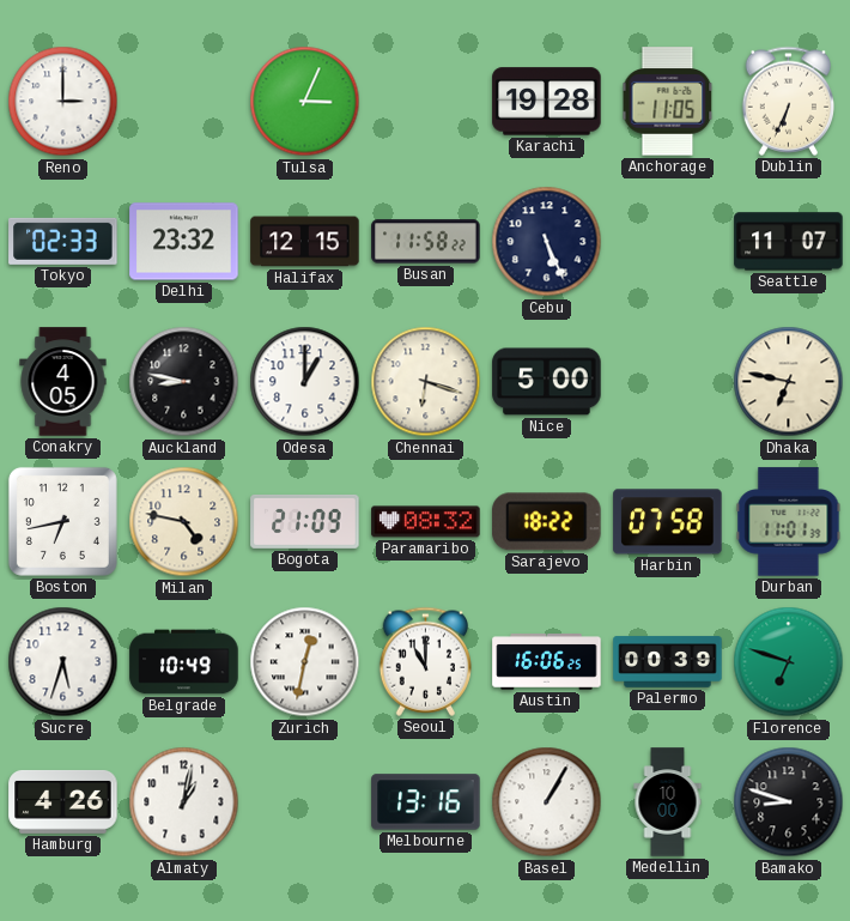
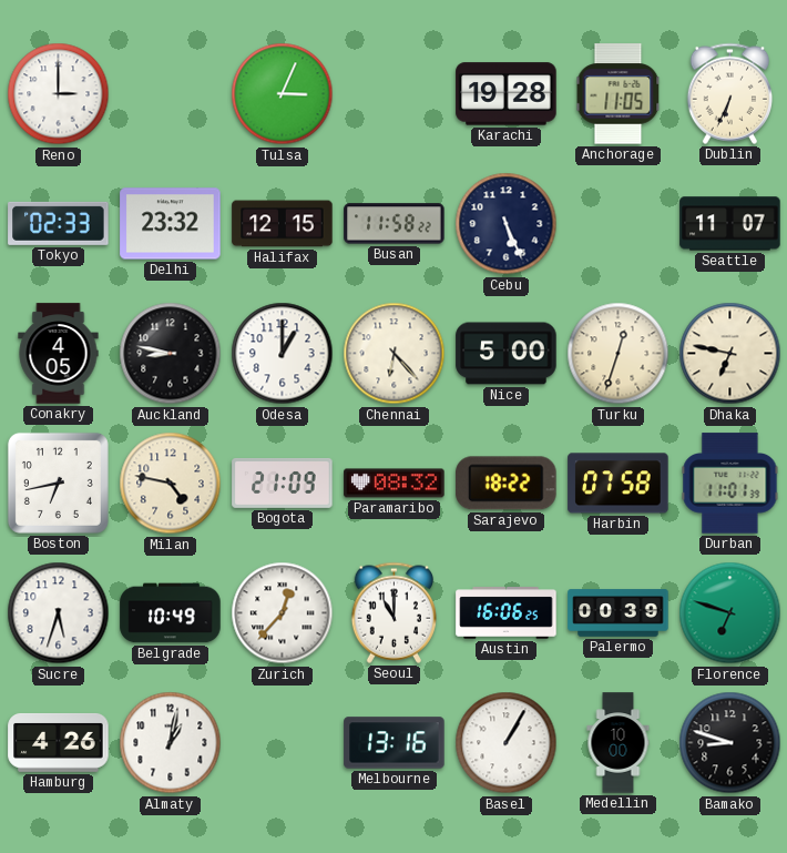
Chennai: 6:18 -> 6:23
Turku: none -> 12:33
Zurich: 12:32 -> 12:37
